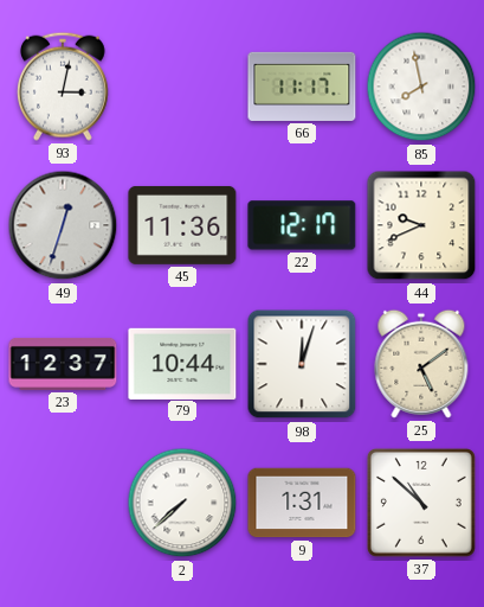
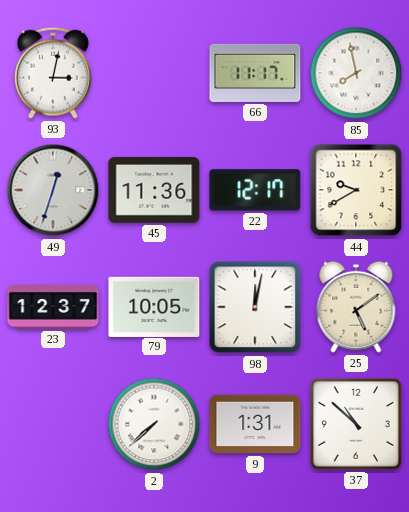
44: 9:41 -> 9:40
79: 10:44 -> 10:05
98: 12:03 -> 12:02
